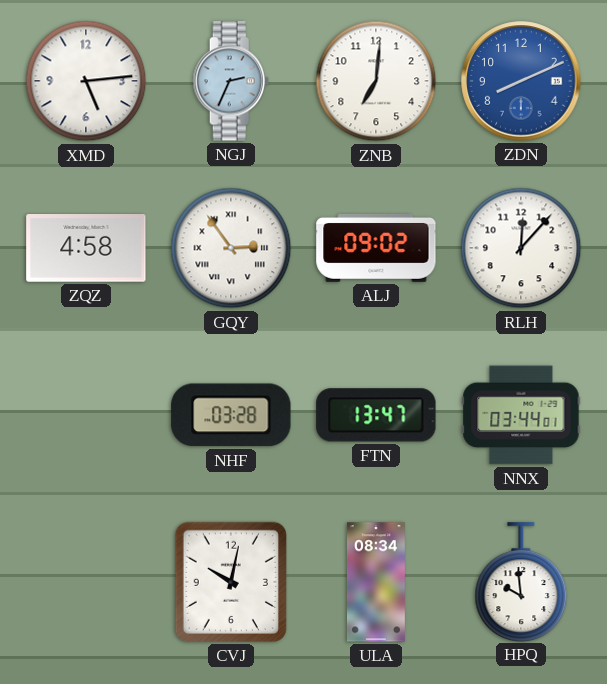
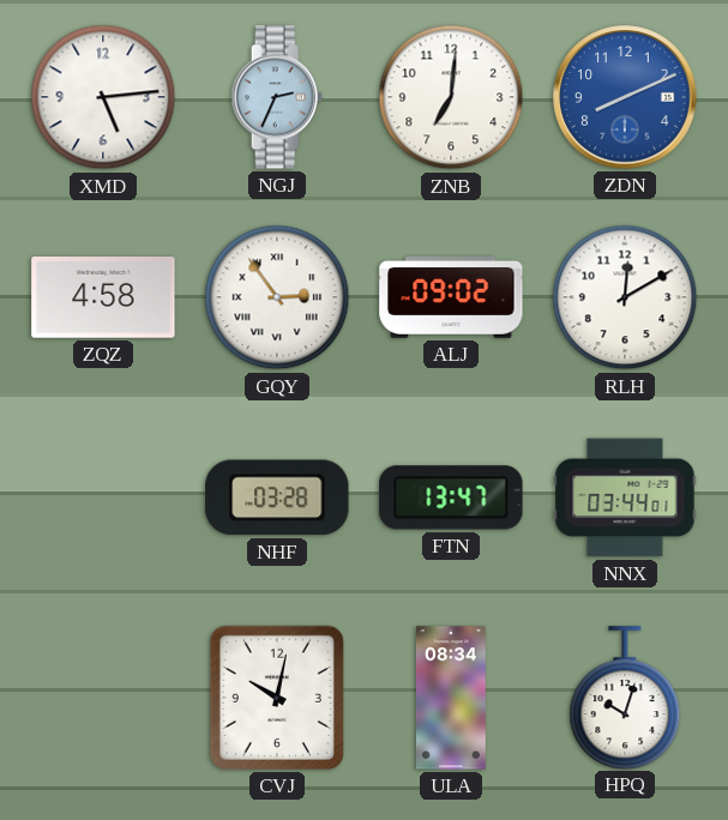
RLH: 12:07 -> 12:10
HPQ: 9:59 -> 10:03
